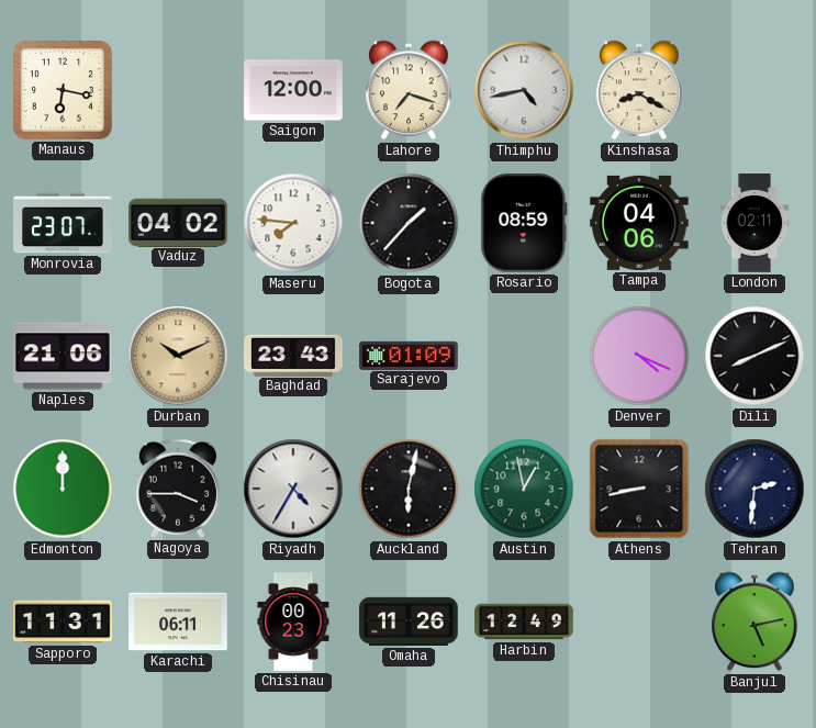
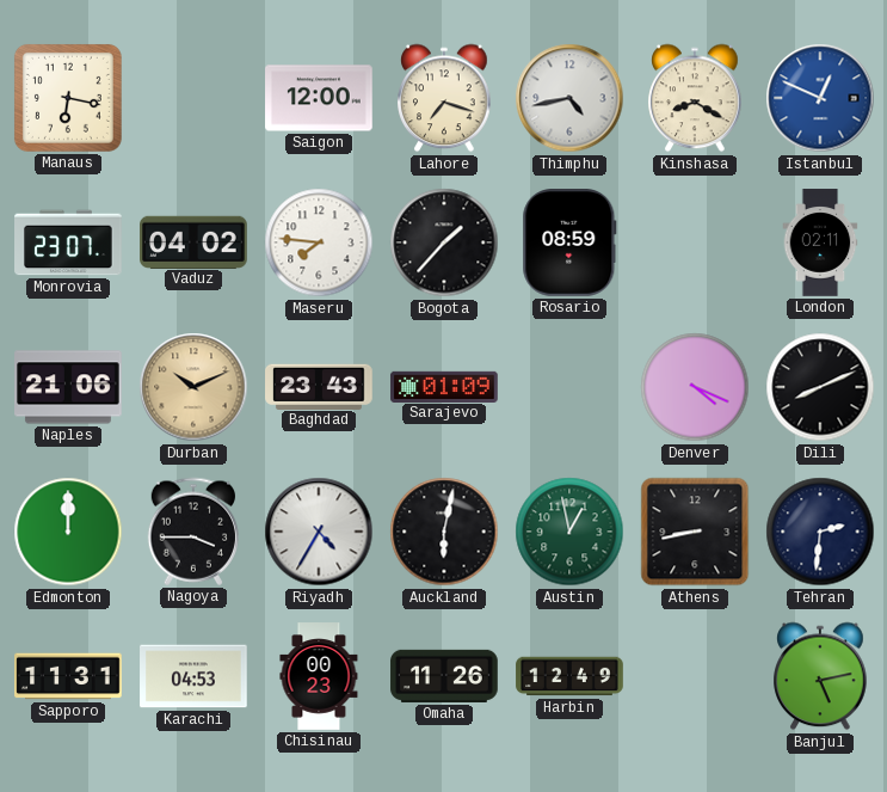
Istanbul: none -> 12:49
Tampa: 04:06 -> none
Karachi: 06:11 -> 04:53
